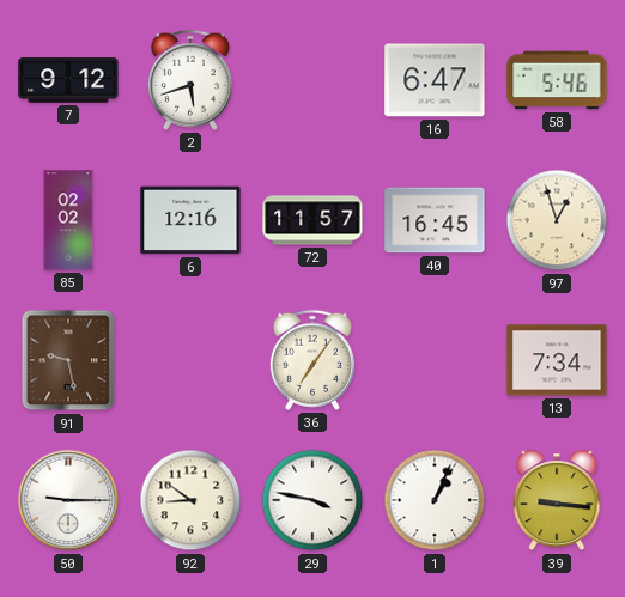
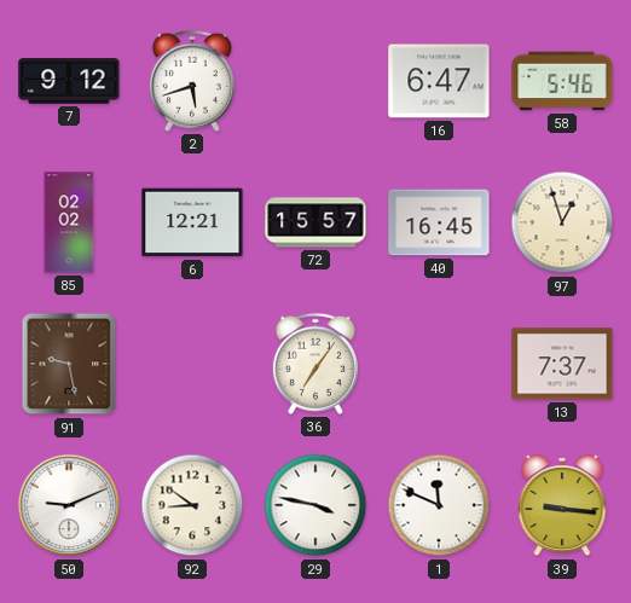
6: 12:16 -> 12:21
72: 11:57 -> 15:57
13: 7:34 -> 7:37
50: 9:15 -> 9:11
1: 1:04 -> 11:49
